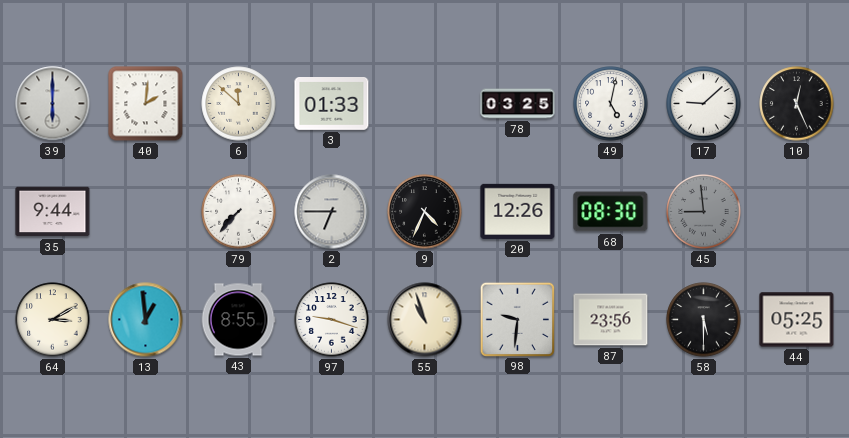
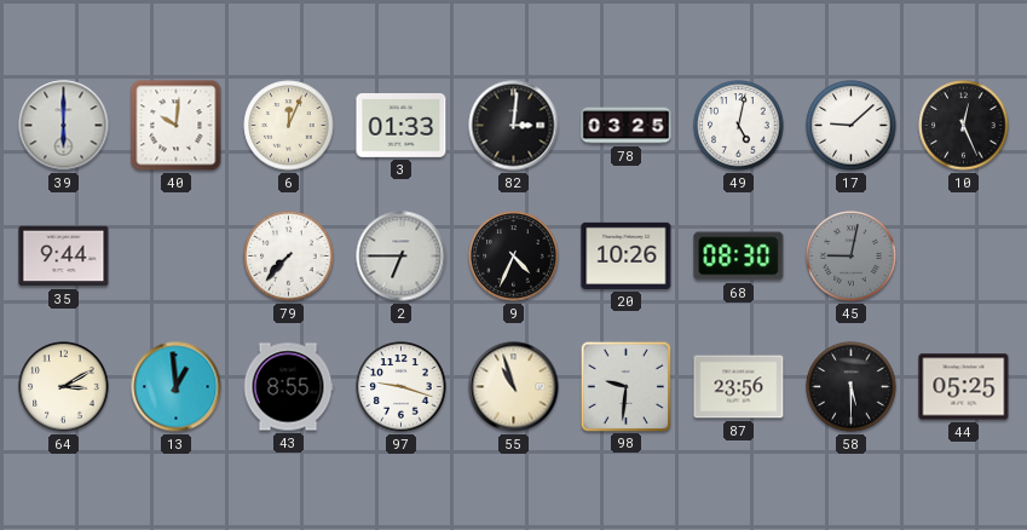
40: 2:01 -> 10:01
6: 11:52 -> 12:04
82: none -> 3:01
20: 12:26 -> 10:26
45: 8:59 -> 9:02
